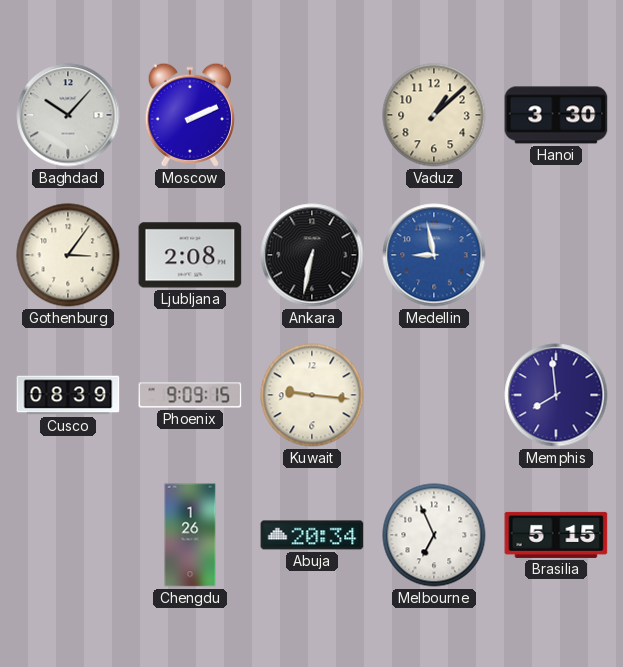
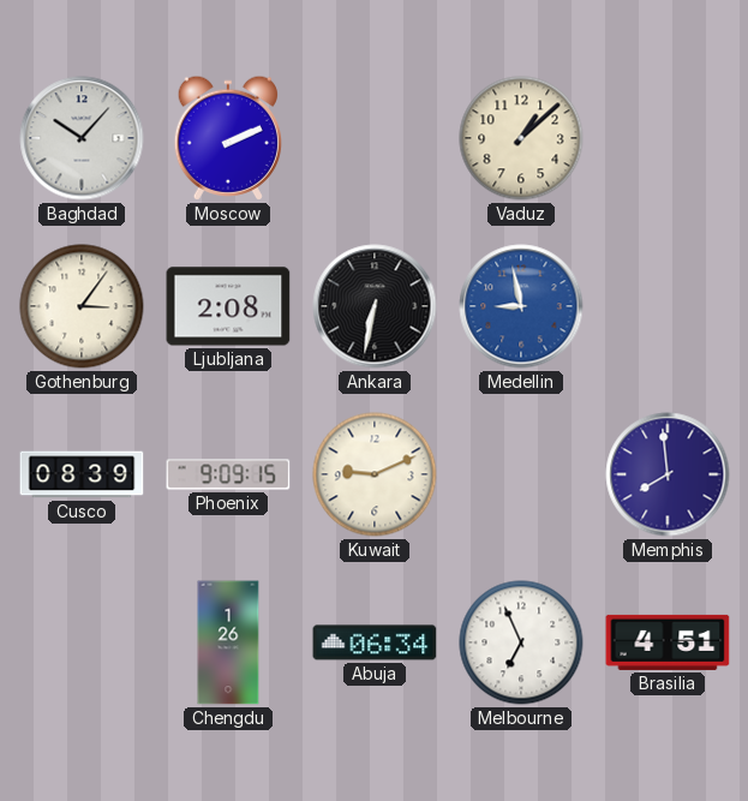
Hanoi: 3:30 -> none
Kuwait: 9:16 -> 9:11
Abuja: 20:34 -> 06:34
Brasilia: 5:15 -> 4:51
